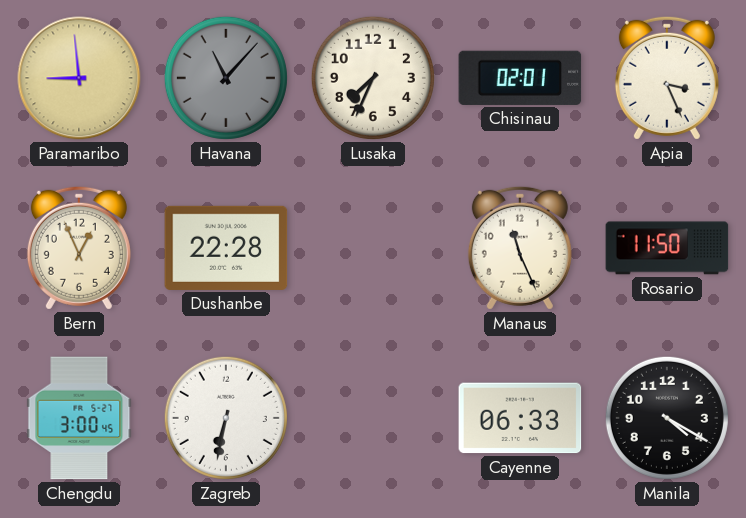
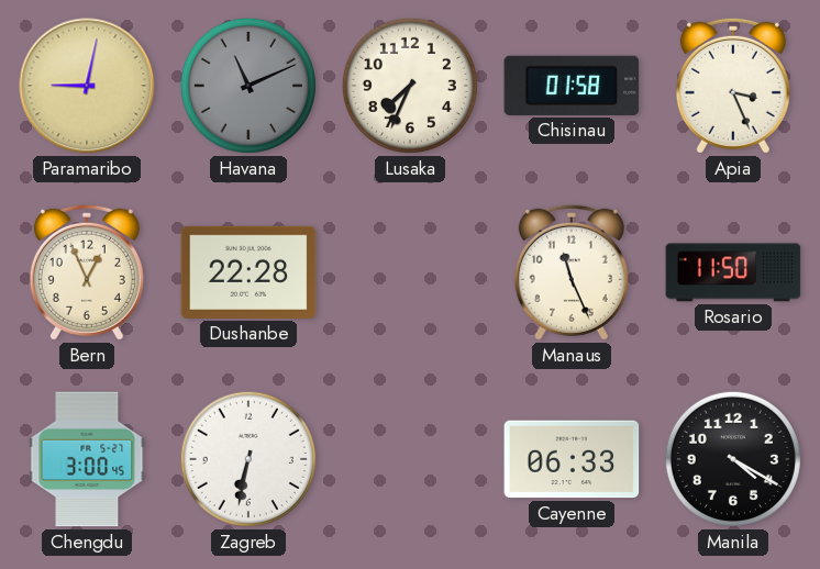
Paramaribo: 8:59 -> 9:02
Havana: 11:07 -> 11:11
Chisinau: 02:01 -> 01:58
